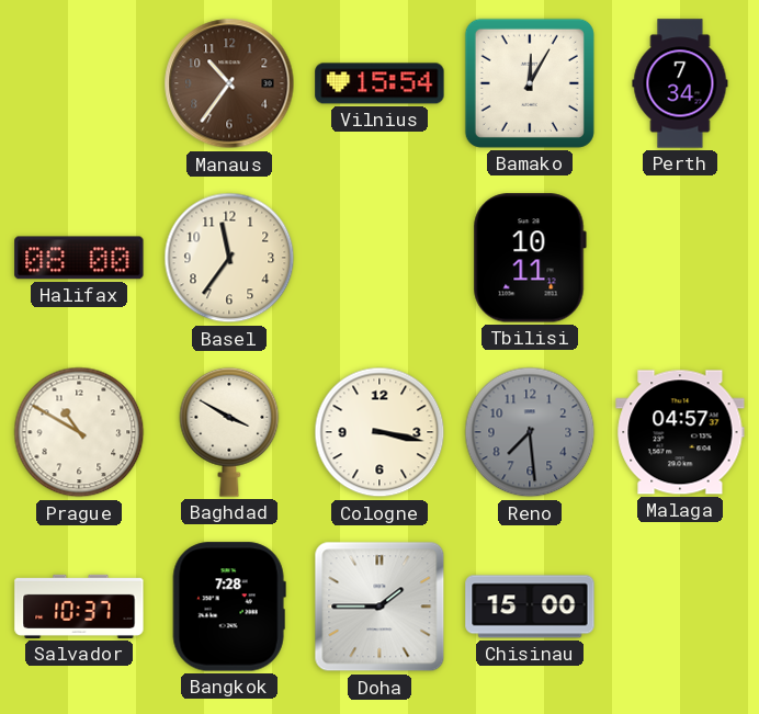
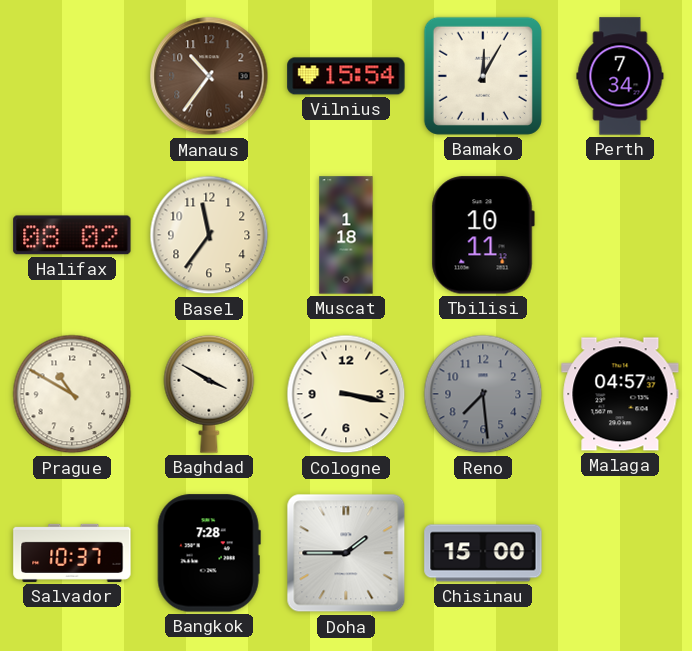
Halifax: 08:00 -> 08:02
Muscat: none -> 1:18
